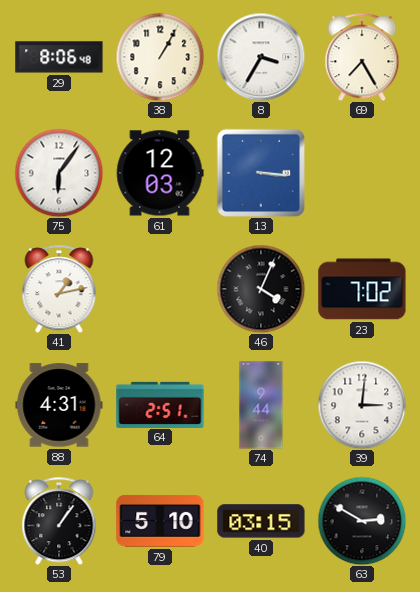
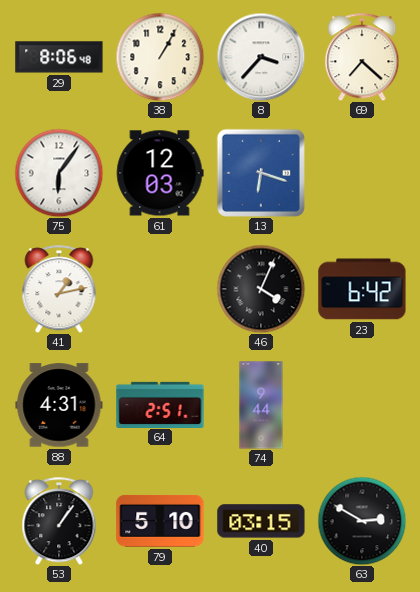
8: 3:35 -> 3:37
69: 7:25 -> 7:22
13: 3:16 -> 6:18
23: 7:02 -> 6:42
39: 3:01 -> none
